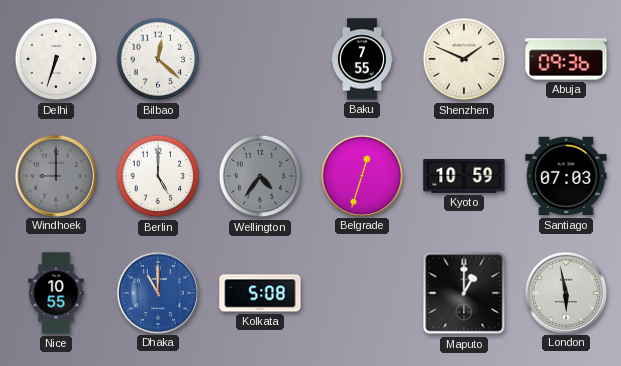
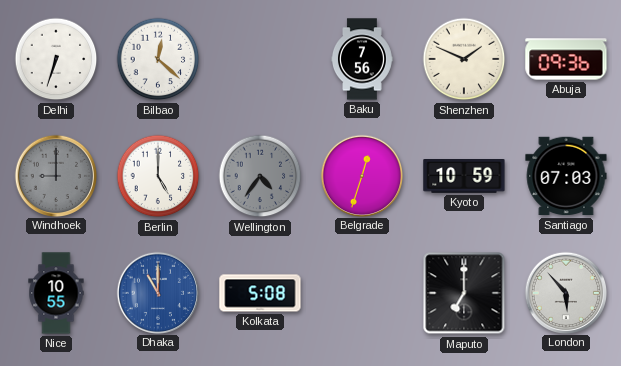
Baku: 7:55 -> 7:56
Maputo: 1:00 -> 7:00
London: 5:58 -> 5:53
